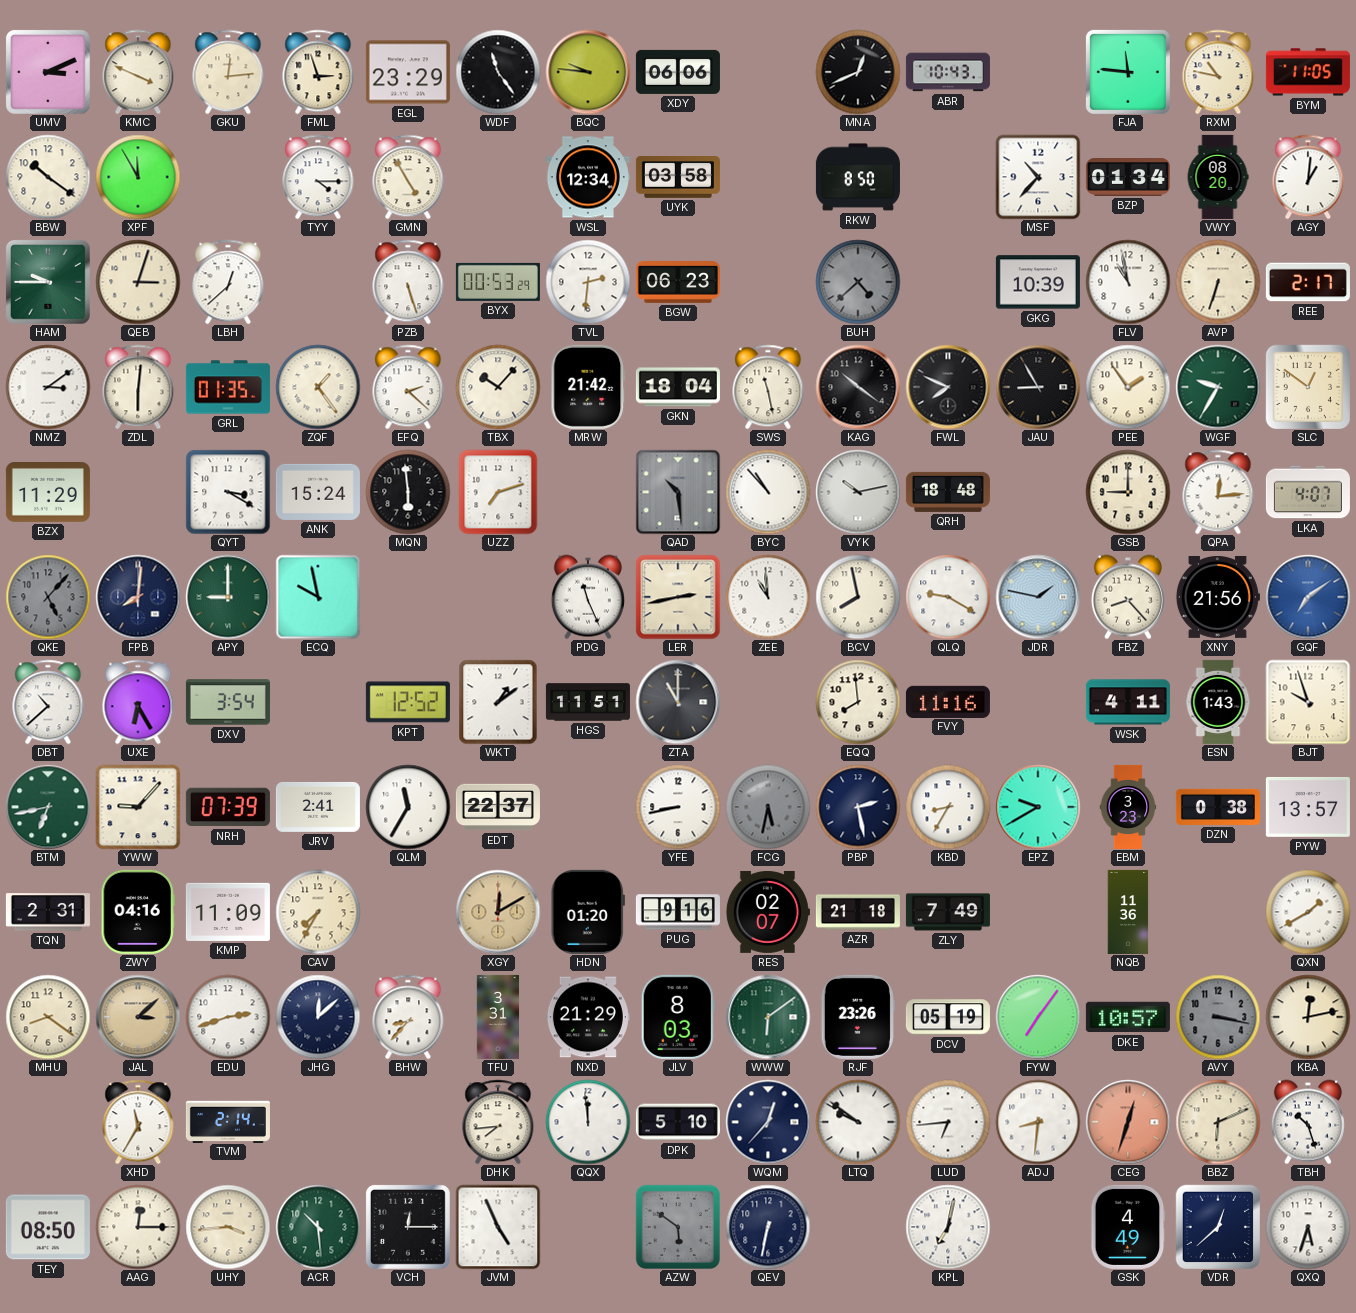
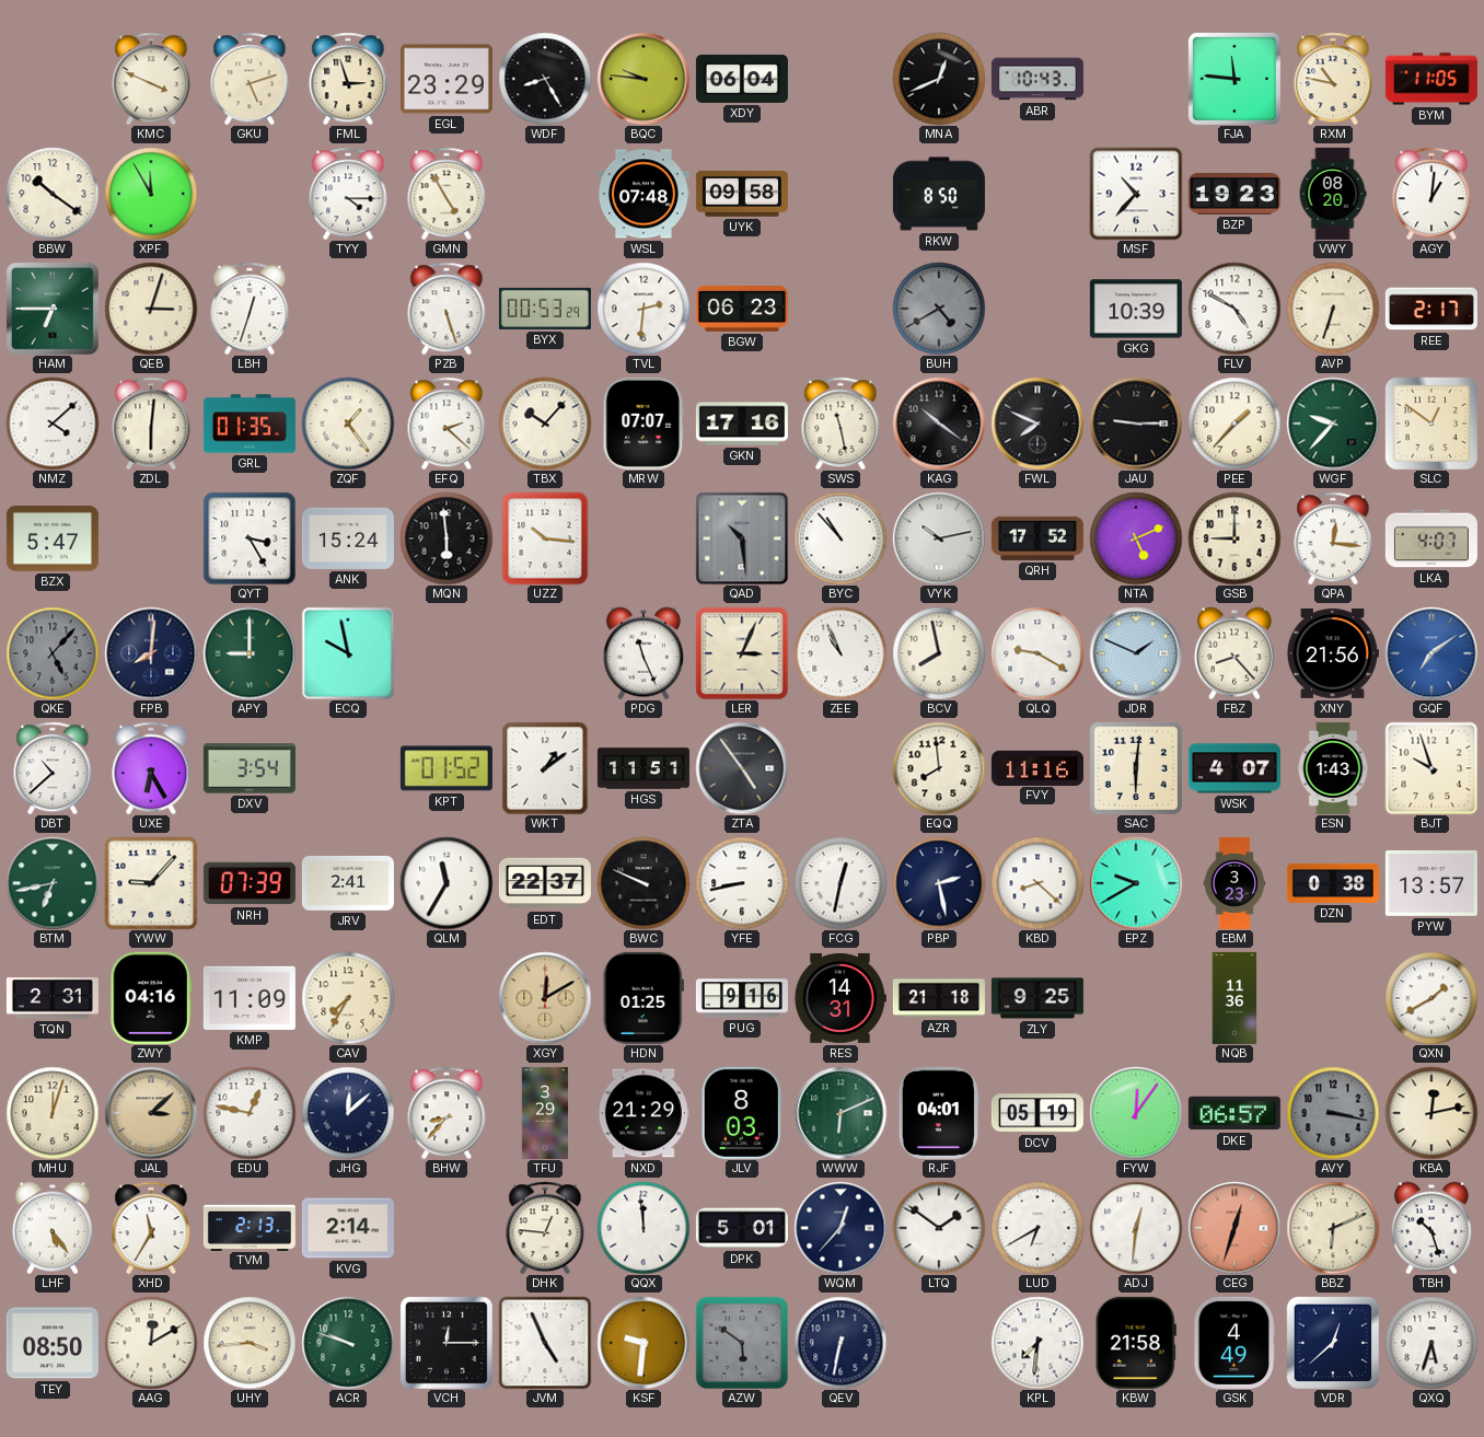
UMV: 3:11 -> none
GKU: 12:14 -> 5:12
WDF: 11:24 -> 8:25
XDY: 06:06 -> 06:04
WSL: 12:34 -> 07:48
UYK: 03:58 -> 09:58
BZP: 01:34 -> 19:23
HAM: 9:45 -> 6:45
LBH: 12:38 -> 12:33
BUH: 4:38 -> 4:40
FLV: 10:58 -> 4:50
NMZ: 3:09 -> 4:08
MRW: 21:42 -> 07:07
GKN: 18:04 -> 17:16
JAU: 8:55 -> 9:15
PEE: 1:54 -> 1:37
WGF: 9:35 -> 9:37
BZX: 11:29 -> 5:47
QYT: 3:20 -> 3:25
UZZ: 7:12 -> 10:16
QRH: 18:48 -> 17:52
NTA: none -> 5:11
QPA: 12:14 -> 12:16
LER: 2:43 -> 3:04
ZEE: 10:59 -> 10:56
JDR: 1:47 -> 1:49
KPT: 12:52 -> 01:52
ZTA: 11:00 -> 4:54
SAC: none -> 6:01
WSK: 4:11 -> 4:07
BWC: none -> 9:49
FCG: 5:32 -> 12:32
FCG dial: grey -> white
KBD: 8:35 -> 8:22
HDN: 01:20 -> 01:25
RES: 02:07 -> 14:31
ZLY: 7:49 -> 9:25
MHU: 8:21 -> 12:03
EDU: 2:42 -> 12:47
TFU: 3:31 -> 3:29
WWW: 6:09 -> 6:11
RJF: 23:26 -> 04:01
FYW: 7:06 -> 12:06
DKE: 10:57 -> 06:57
LHF: none -> 5:24
TVM: 2:14 -> 2:13
KVG: none -> 2:14
DHK: 7:44 -> 12:46
DPK: 5:10 -> 5:01
LTQ: 9:51 -> 1:51
LUD: 6:44 -> 6:40
ADJ: 8:31 -> 12:31
AAG: 12:15 -> 12:10
ACR: 10:29 -> 9:48
KSF: none -> 9:31
KPL: 7:02 -> 7:31
KBW: none -> 21:58
